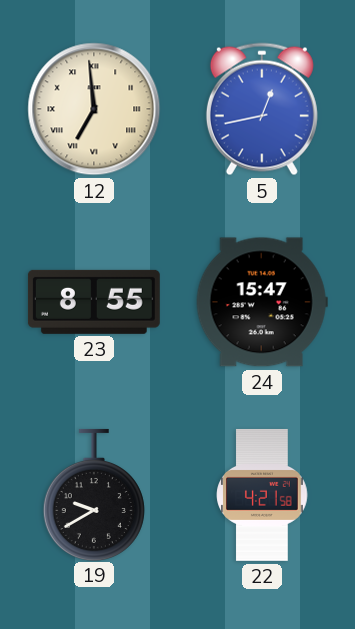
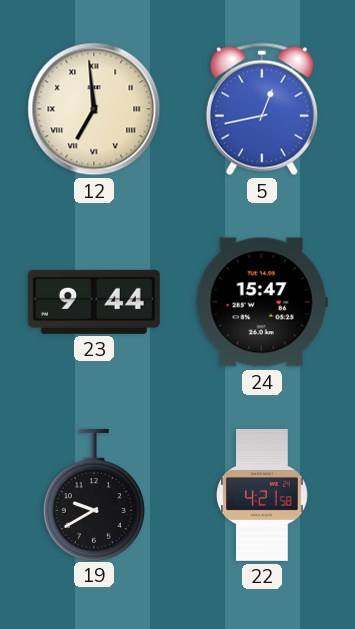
23: 8:55 -> 9:44
